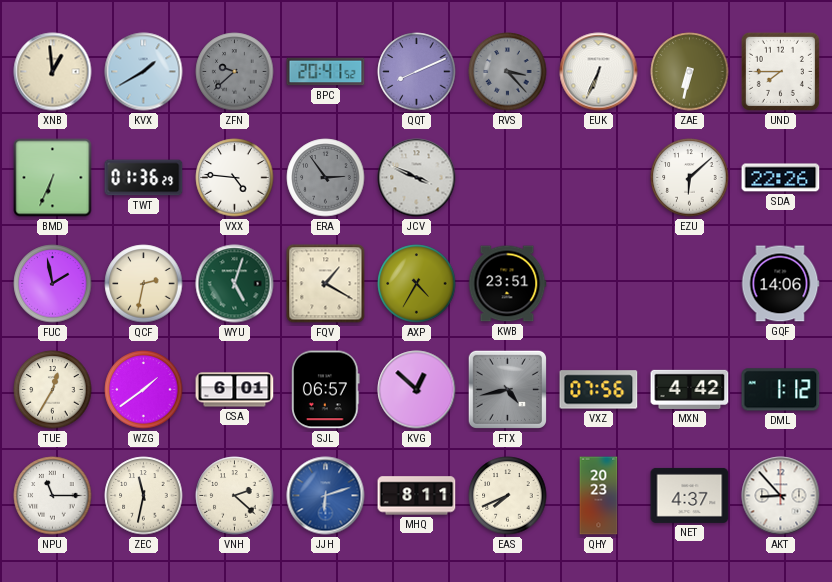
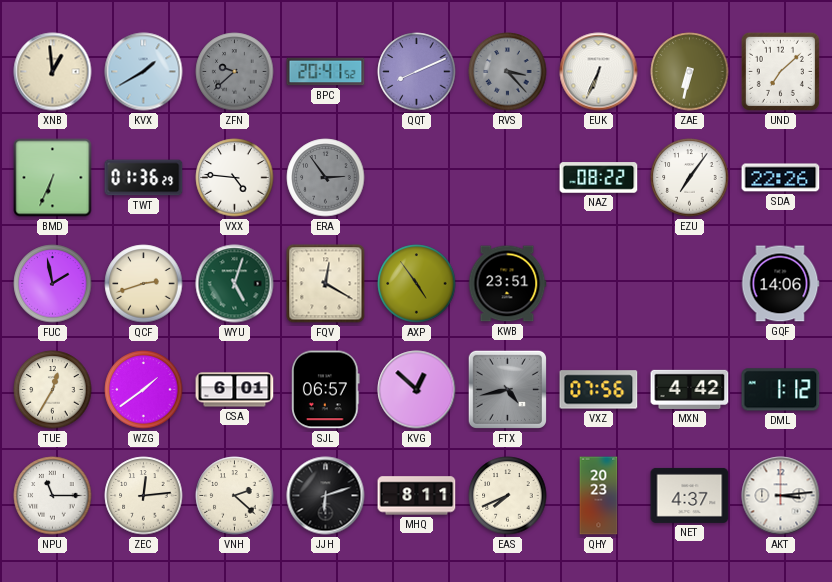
UND: 7:45 -> 7:08
JCV: 3:49 -> none
NAZ: none -> 08:22
EZU: 6:08 -> 7:06
QCF: 2:32 -> 2:42
FQV: 1:20 -> 12:20
AXP: 4:35 -> 4:54
ZEC: 11:32 -> 12:14
JJH dial: blue -> black
AKT: 8:53 -> 3:14
